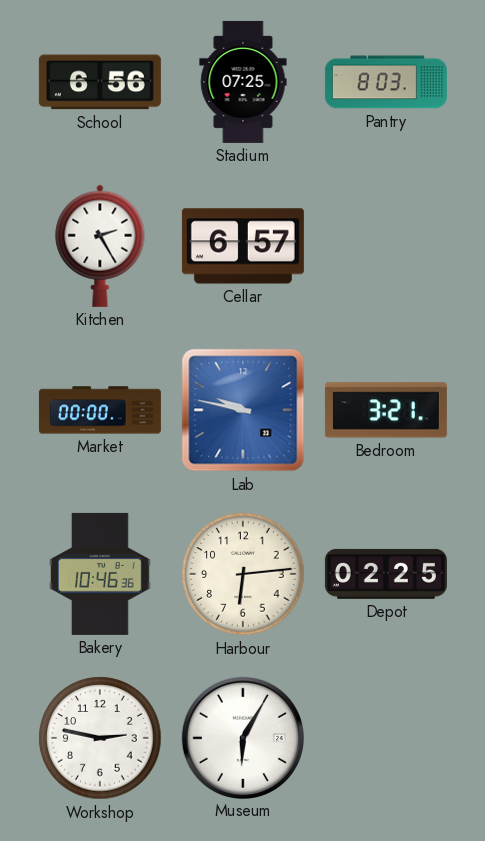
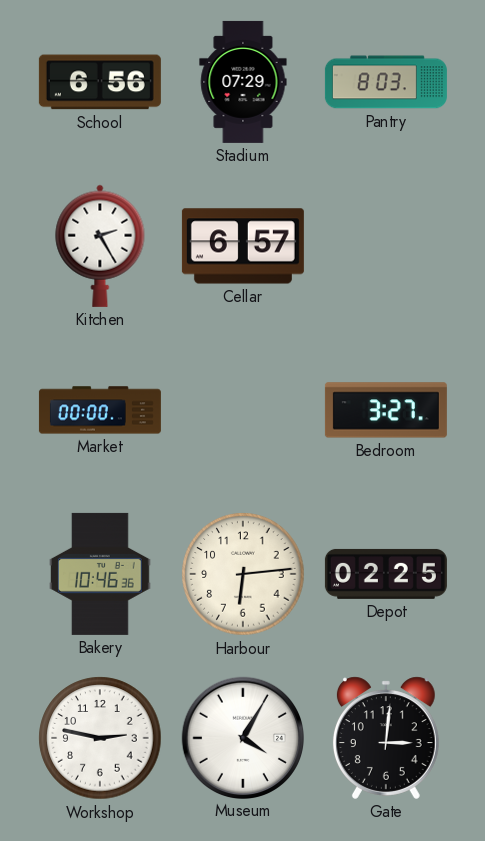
Stadium: 07:25 -> 07:29
Lab: 9:47 -> none
Bedroom: 3:21 -> 3:27
Museum: 6:05 -> 4:05
Gate: none -> 3:01
